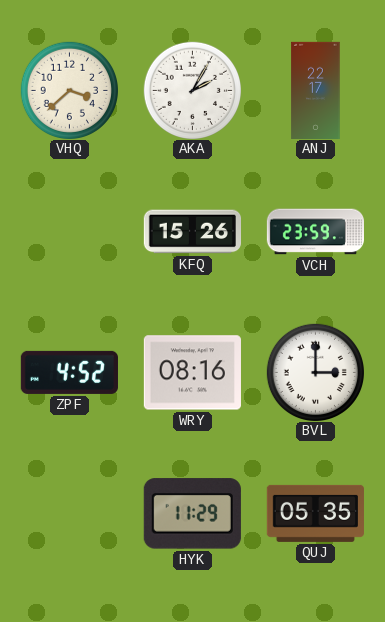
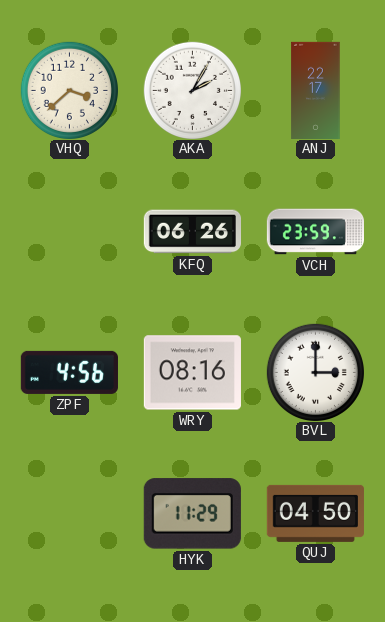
KFQ: 15:26 -> 06:26
ZPF: 4:52 -> 4:56
QUJ: 05:35 -> 04:50
